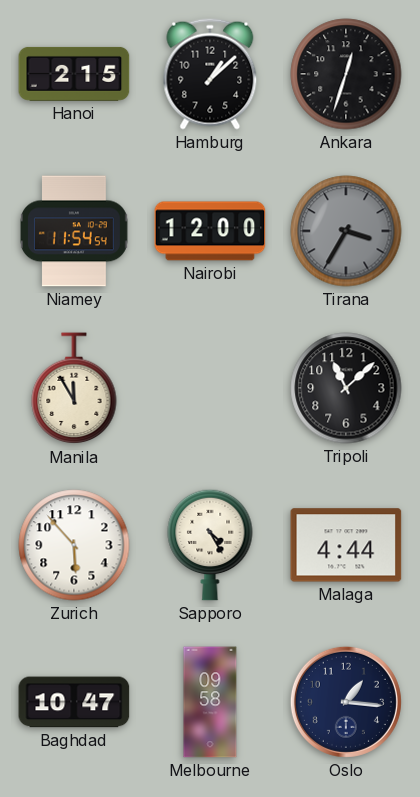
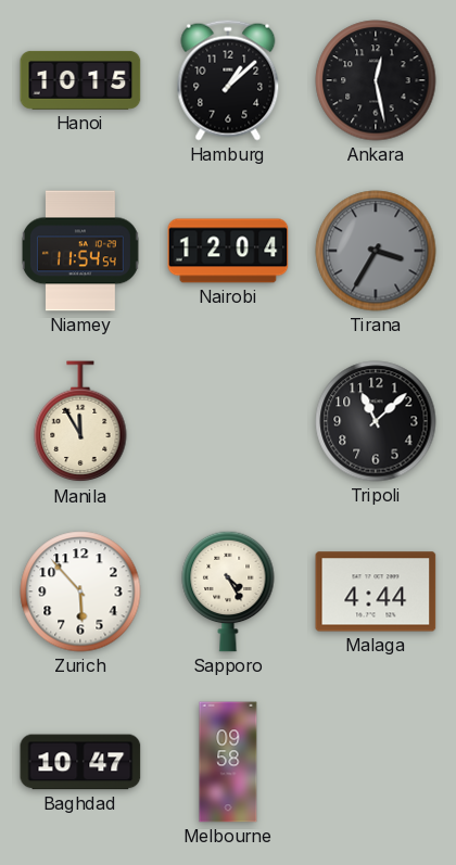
Hanoi: 2:15 -> 10:15
Ankara: 12:33 -> 12:28
Nairobi: 12:00 -> 12:04
Oslo: 1:16 -> none
